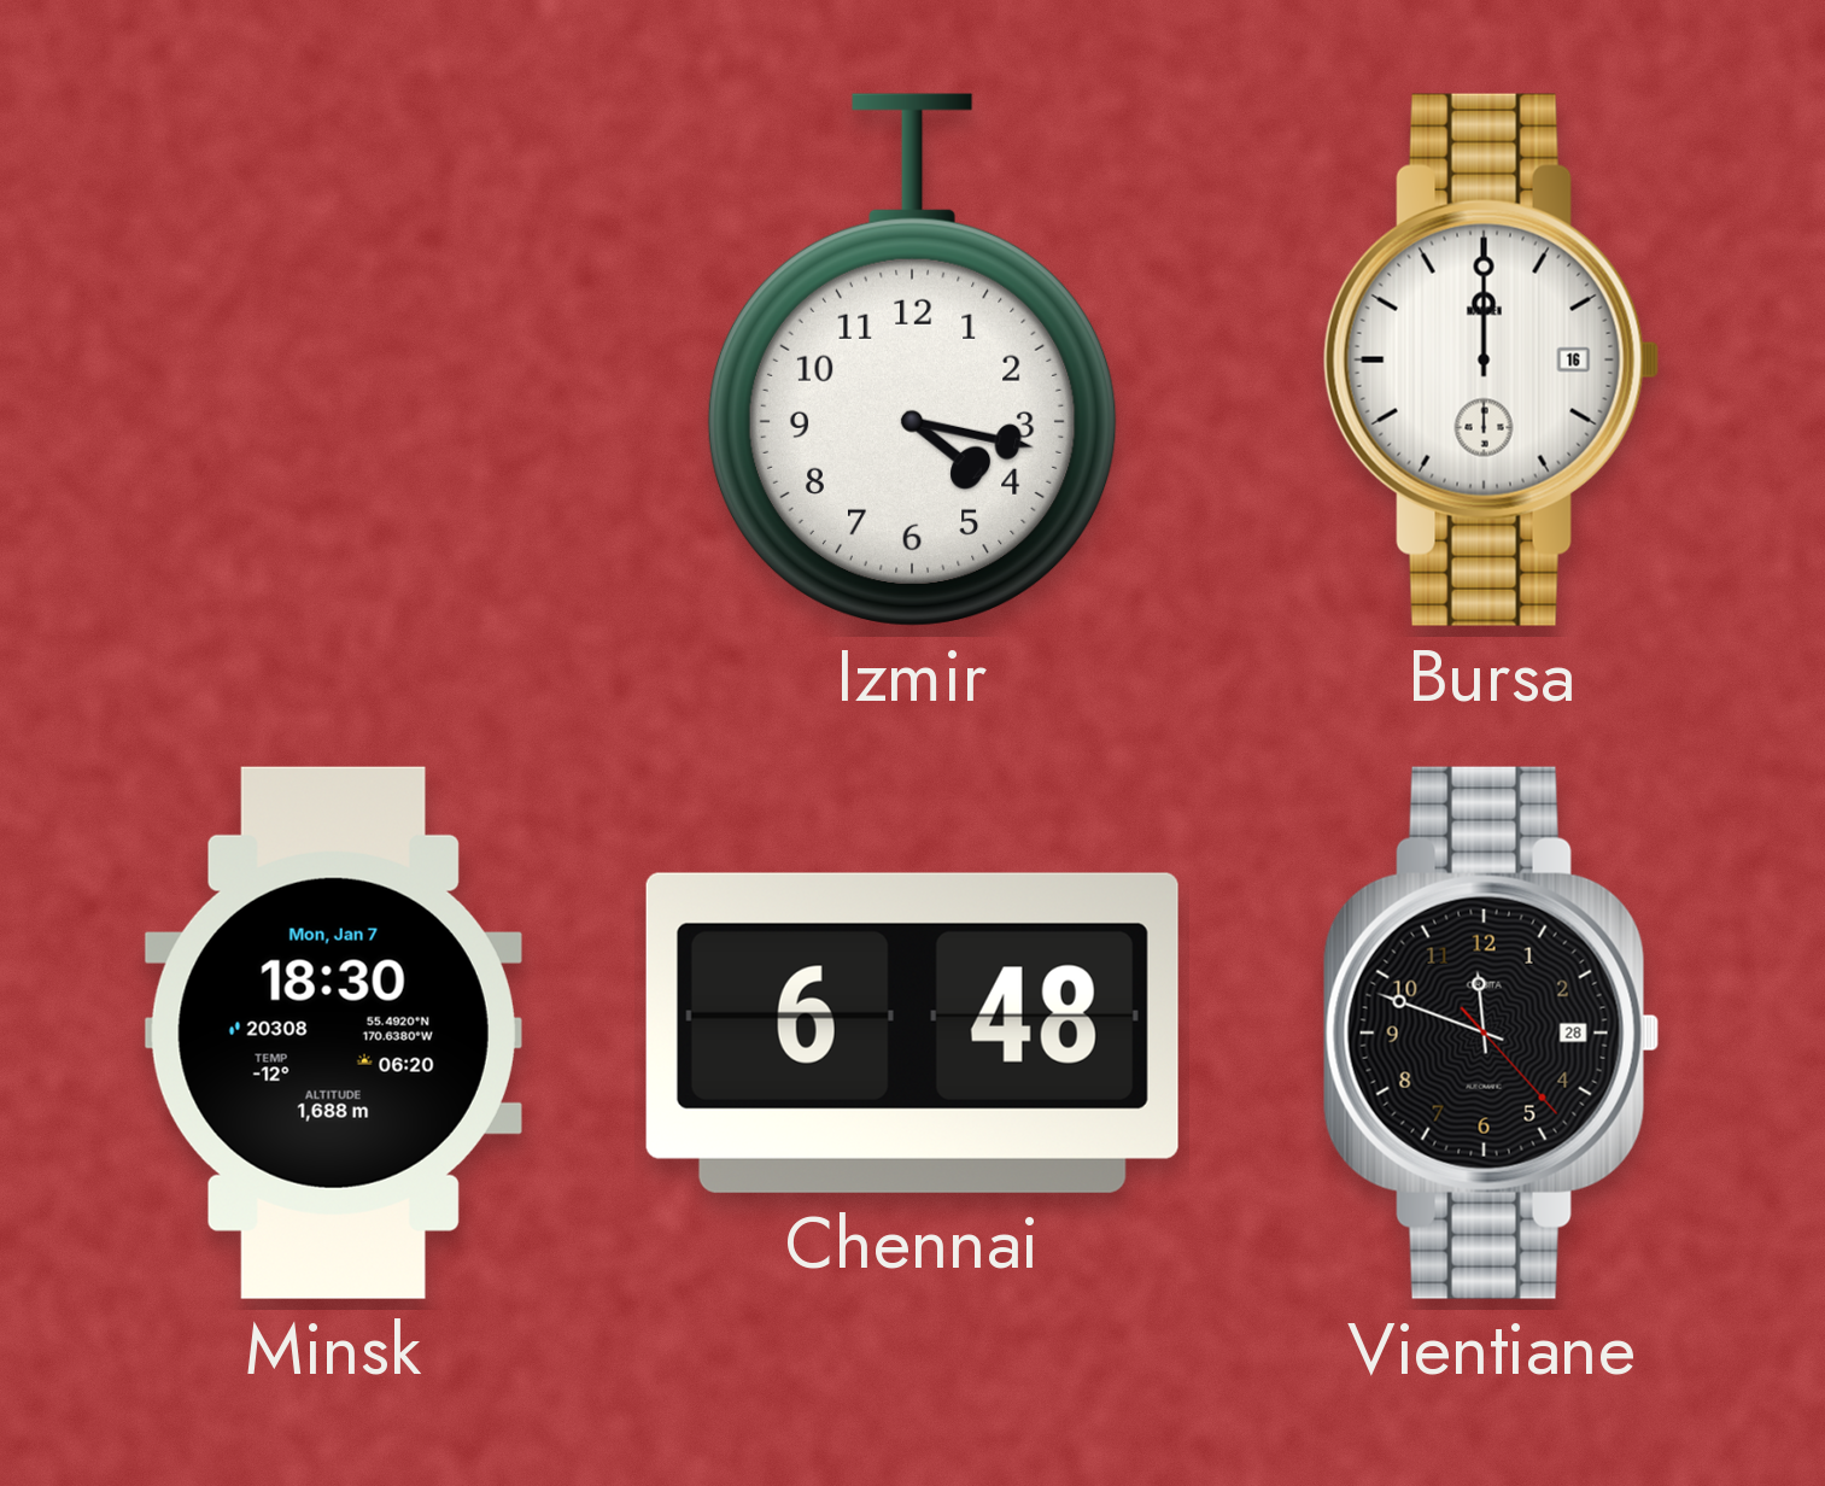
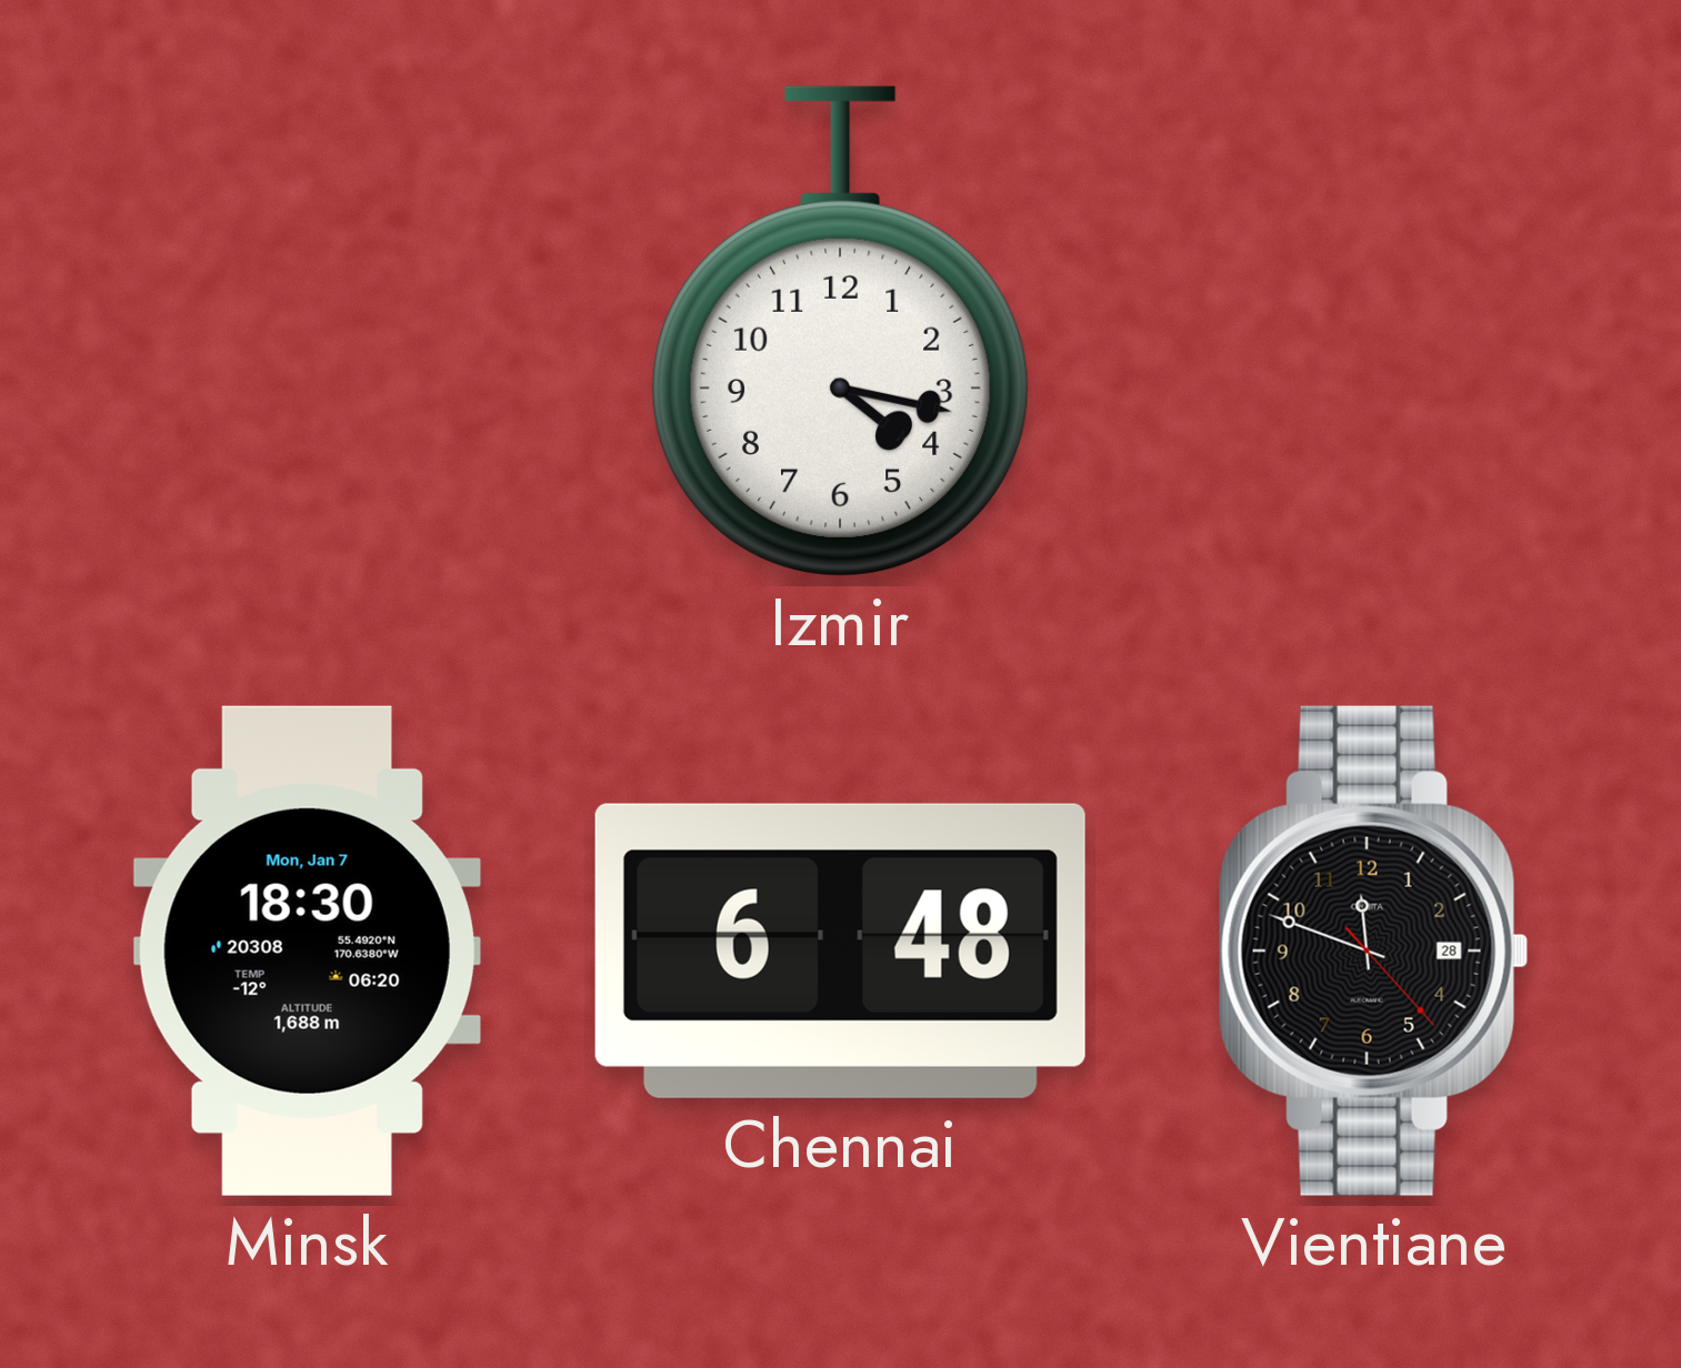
Bursa: 12:00 -> none
